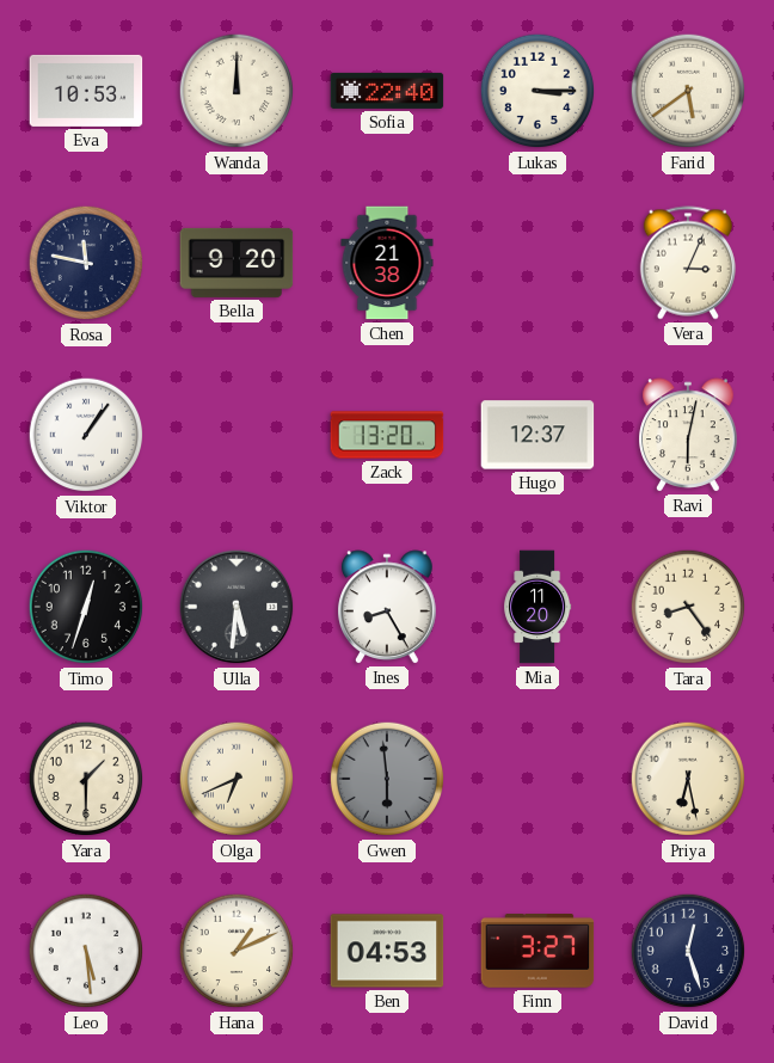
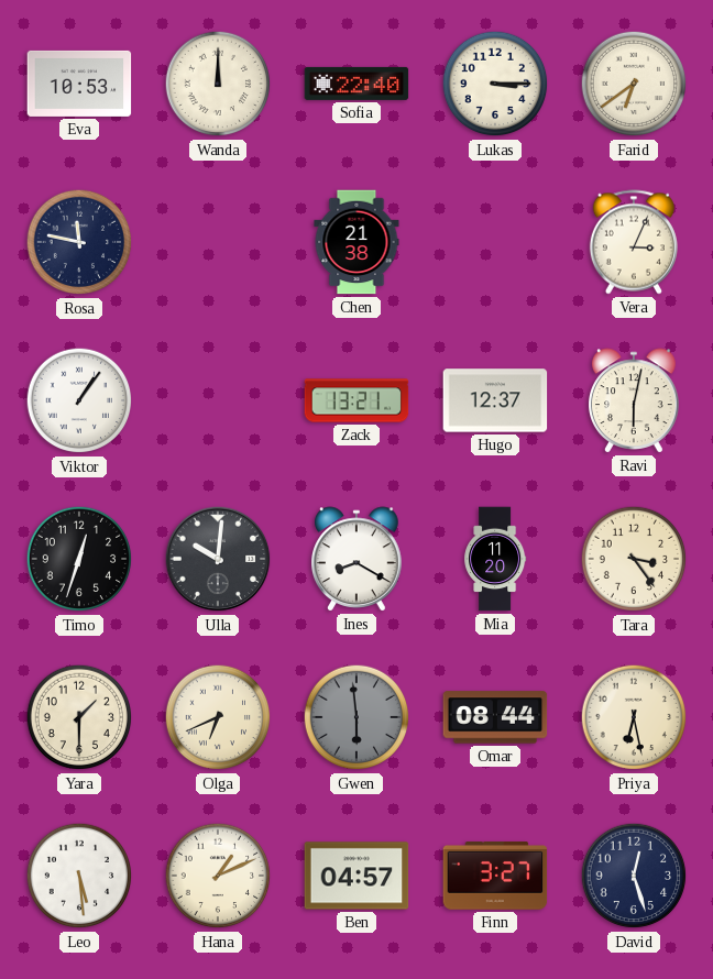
Farid: 5:39 -> 6:39
Bella: 9:20 -> none
Zack: 13:20 -> 13:21
Ulla: 5:31 -> 10:01
Ines: 8:25 -> 8:20
Tara: 8:24 -> 3:24
Omar: none -> 08:44
Ben: 04:53 -> 04:57
